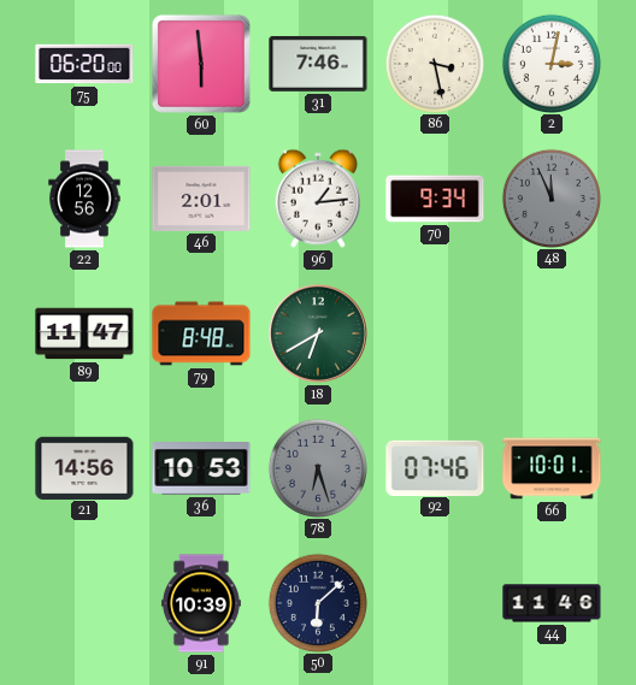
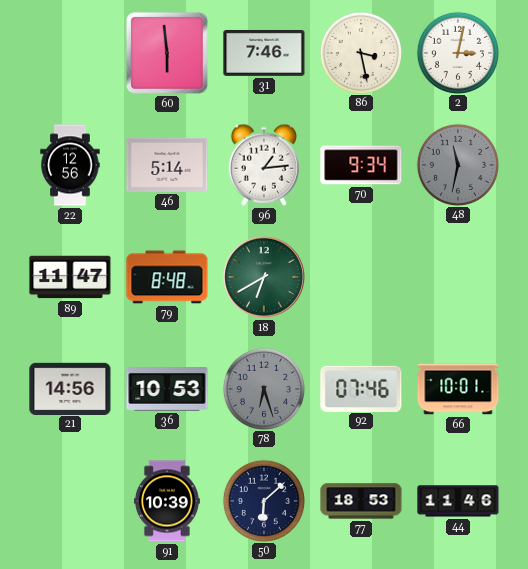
75: 06:20 -> none
46: 2:01 -> 5:14
48: 11:56 -> 11:32
77: none -> 18:53
